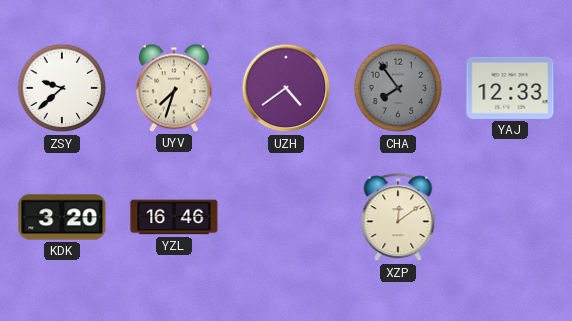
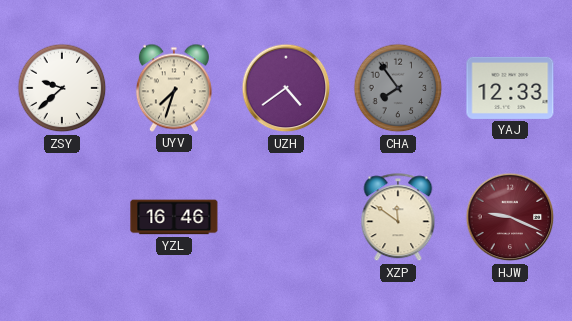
KDK: 3:20 -> none
XZP: 12:09 -> 11:51
HJW: none -> 9:19
